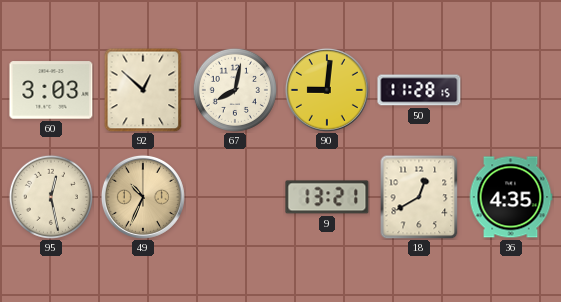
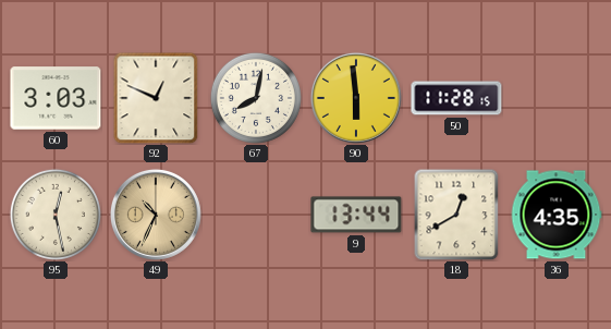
92: 12:52 -> 12:49
90: 9:01 -> 5:59
9: 13:21 -> 13:44
